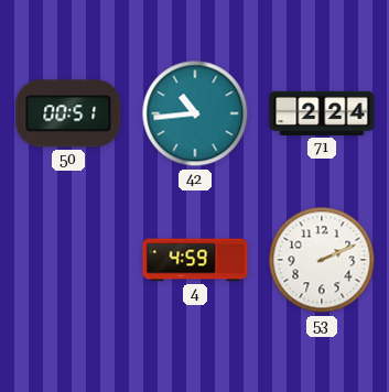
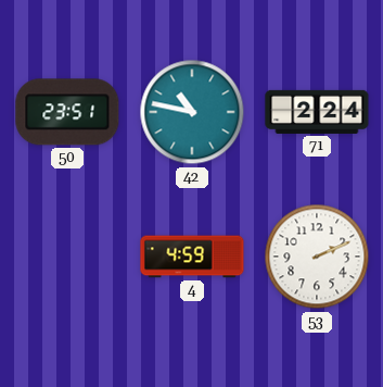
50: 00:51 -> 23:51
42: 10:44 -> 10:47
